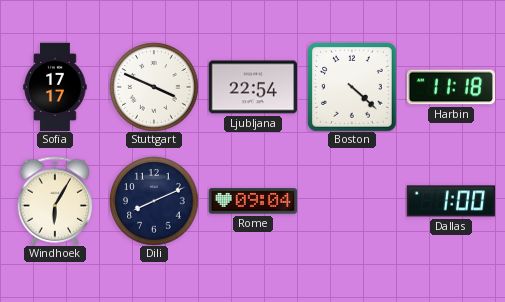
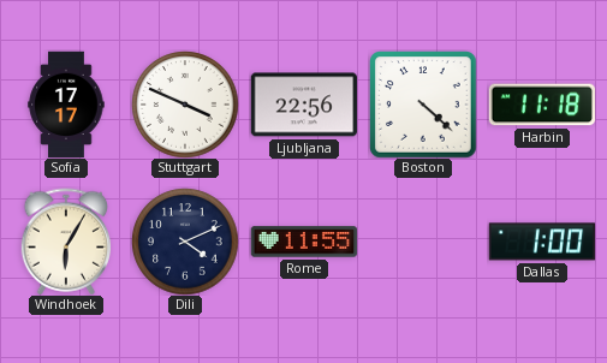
Ljubljana: 22:54 -> 22:56
Dili: 8:11 -> 4:11
Rome: 09:04 -> 11:55
